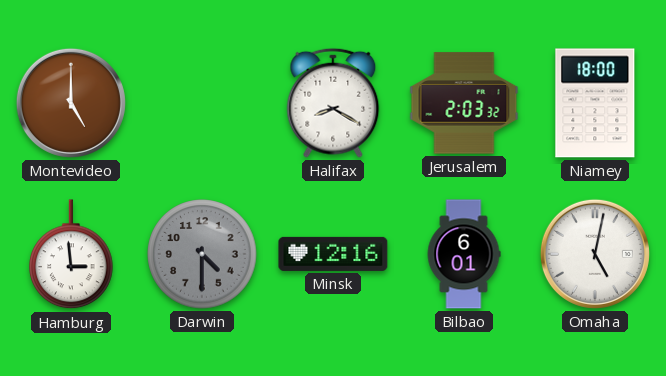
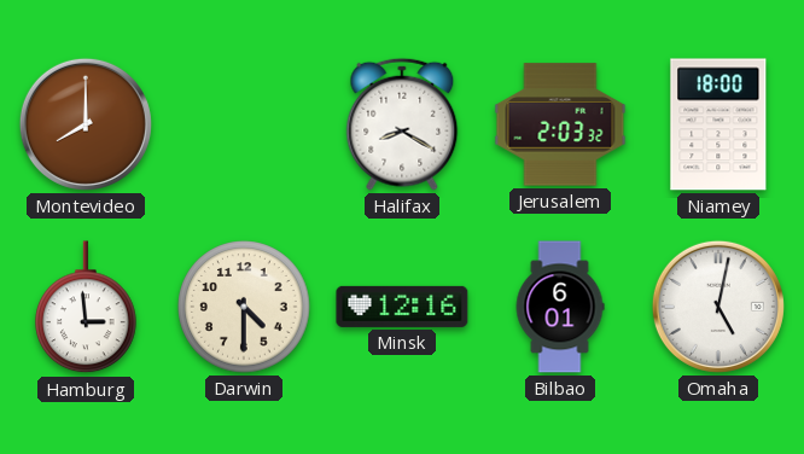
Montevideo: 5:00 -> 8:00
Darwin dial: grey -> cream
